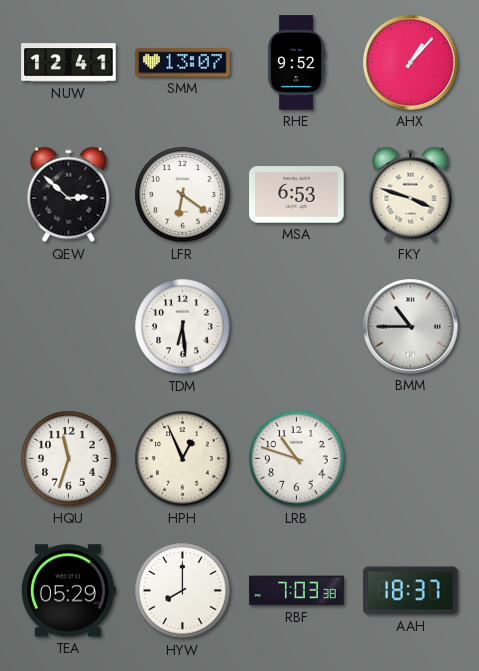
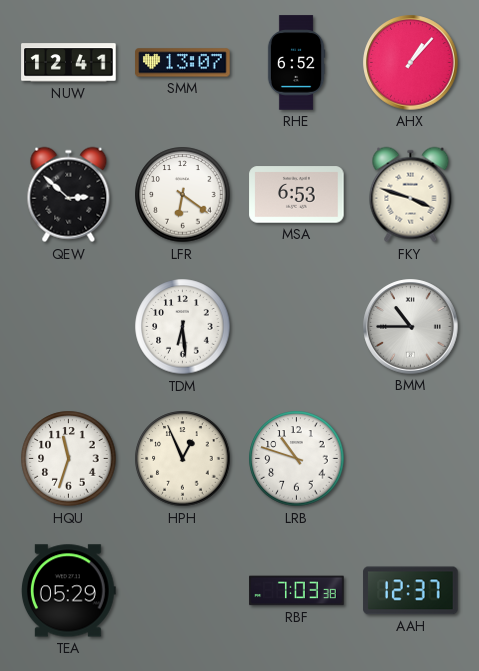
RHE: 9:52 -> 6:52
HYW: 8:00 -> none
AAH: 18:37 -> 12:37
